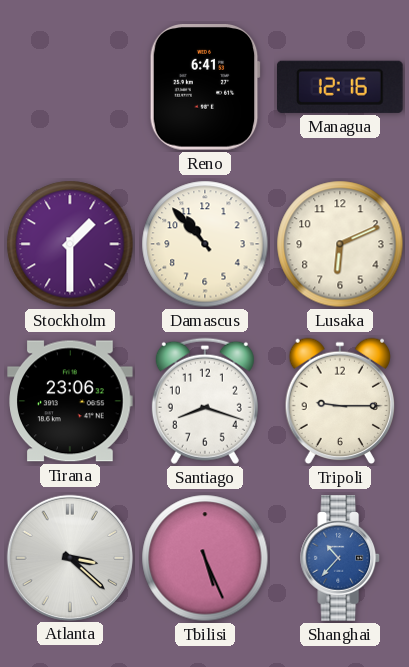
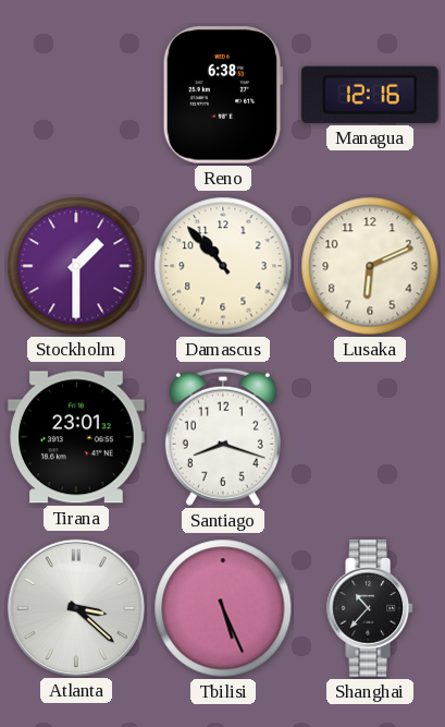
Reno: 6:41 -> 6:38
Tirana: 23:06 -> 23:01
Tripoli: 9:15 -> none
Shanghai dial: blue -> black
